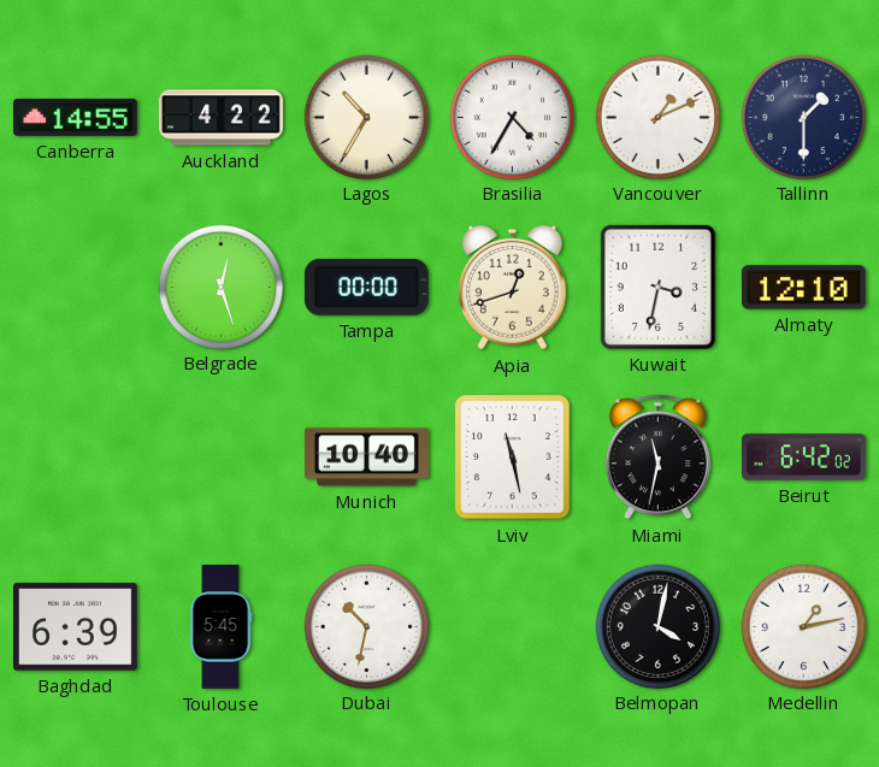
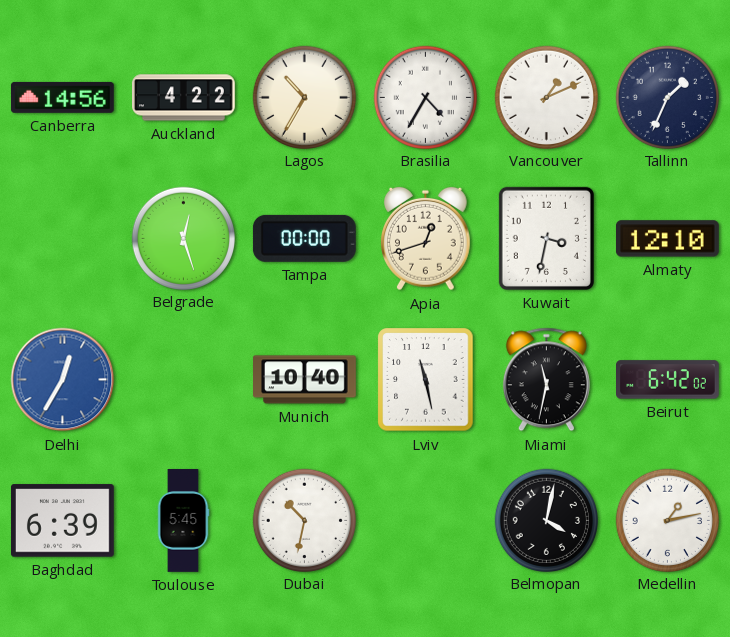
Canberra: 14:55 -> 14:56
Tallinn: 1:30 -> 1:34
Delhi: none -> 12:35
